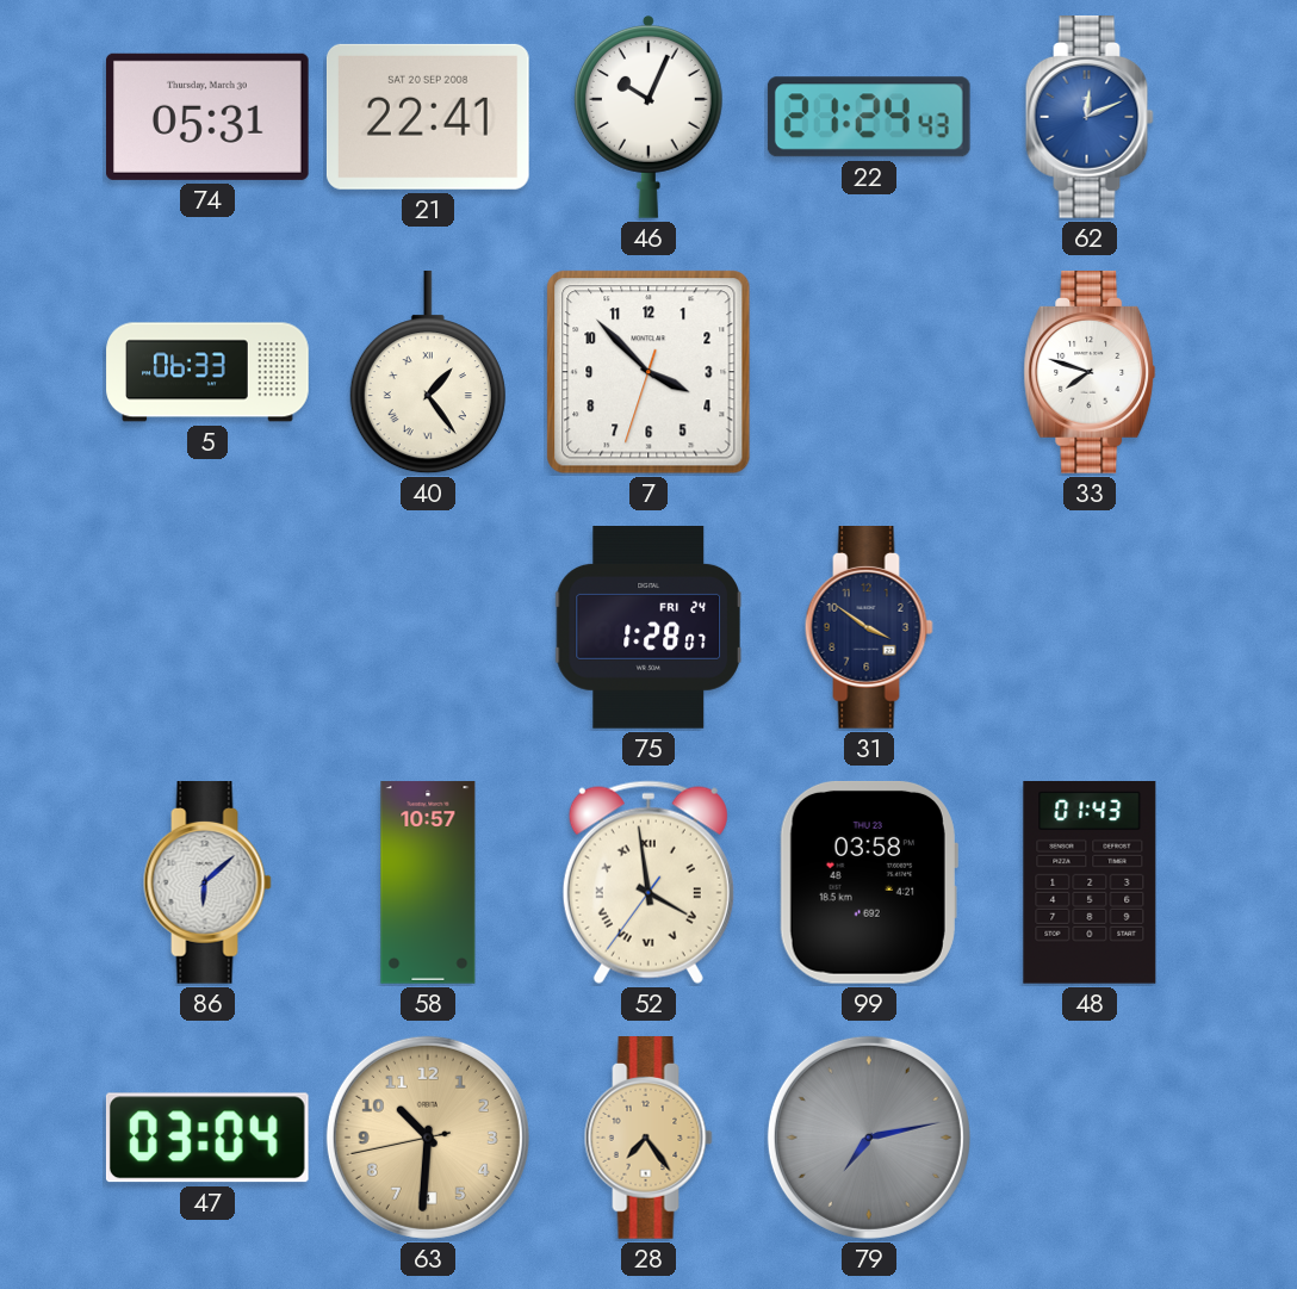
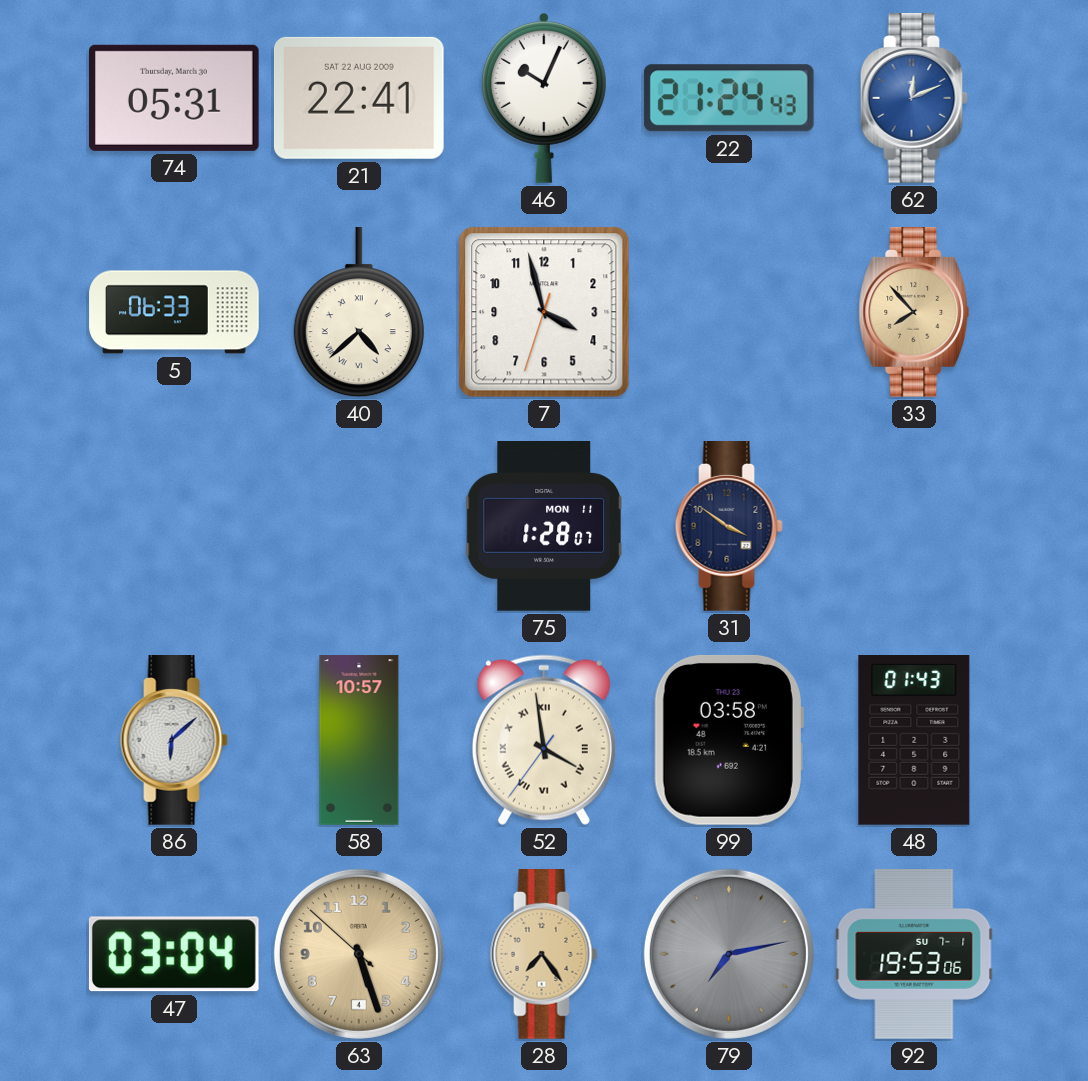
21 date: SAT 20 SEP 2008 -> SAT 22 AUG 2009
40: 1:24 -> 4:38
7: 3:52 -> 3:57
33: 7:48 -> 7:53
33 dial: white -> champagne
75 date: FRI 24 -> MON 11
63: 10:30 -> 5:26
92: none -> 19:53
